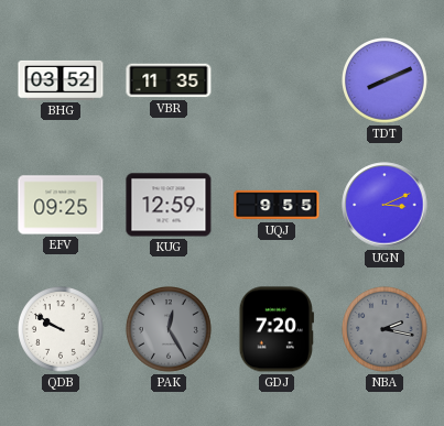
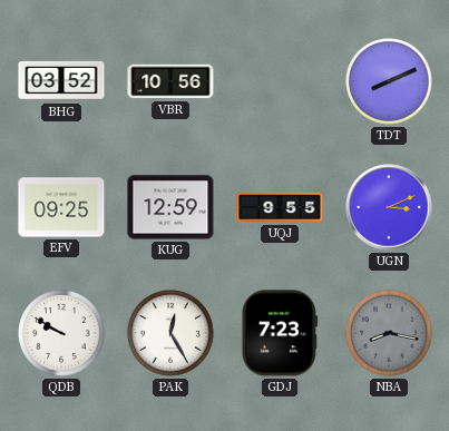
VBR: 11:35 -> 10:56
PAK dial: grey -> white
GDJ: 7:20 -> 7:23
NBA: 2:17 -> 8:17
